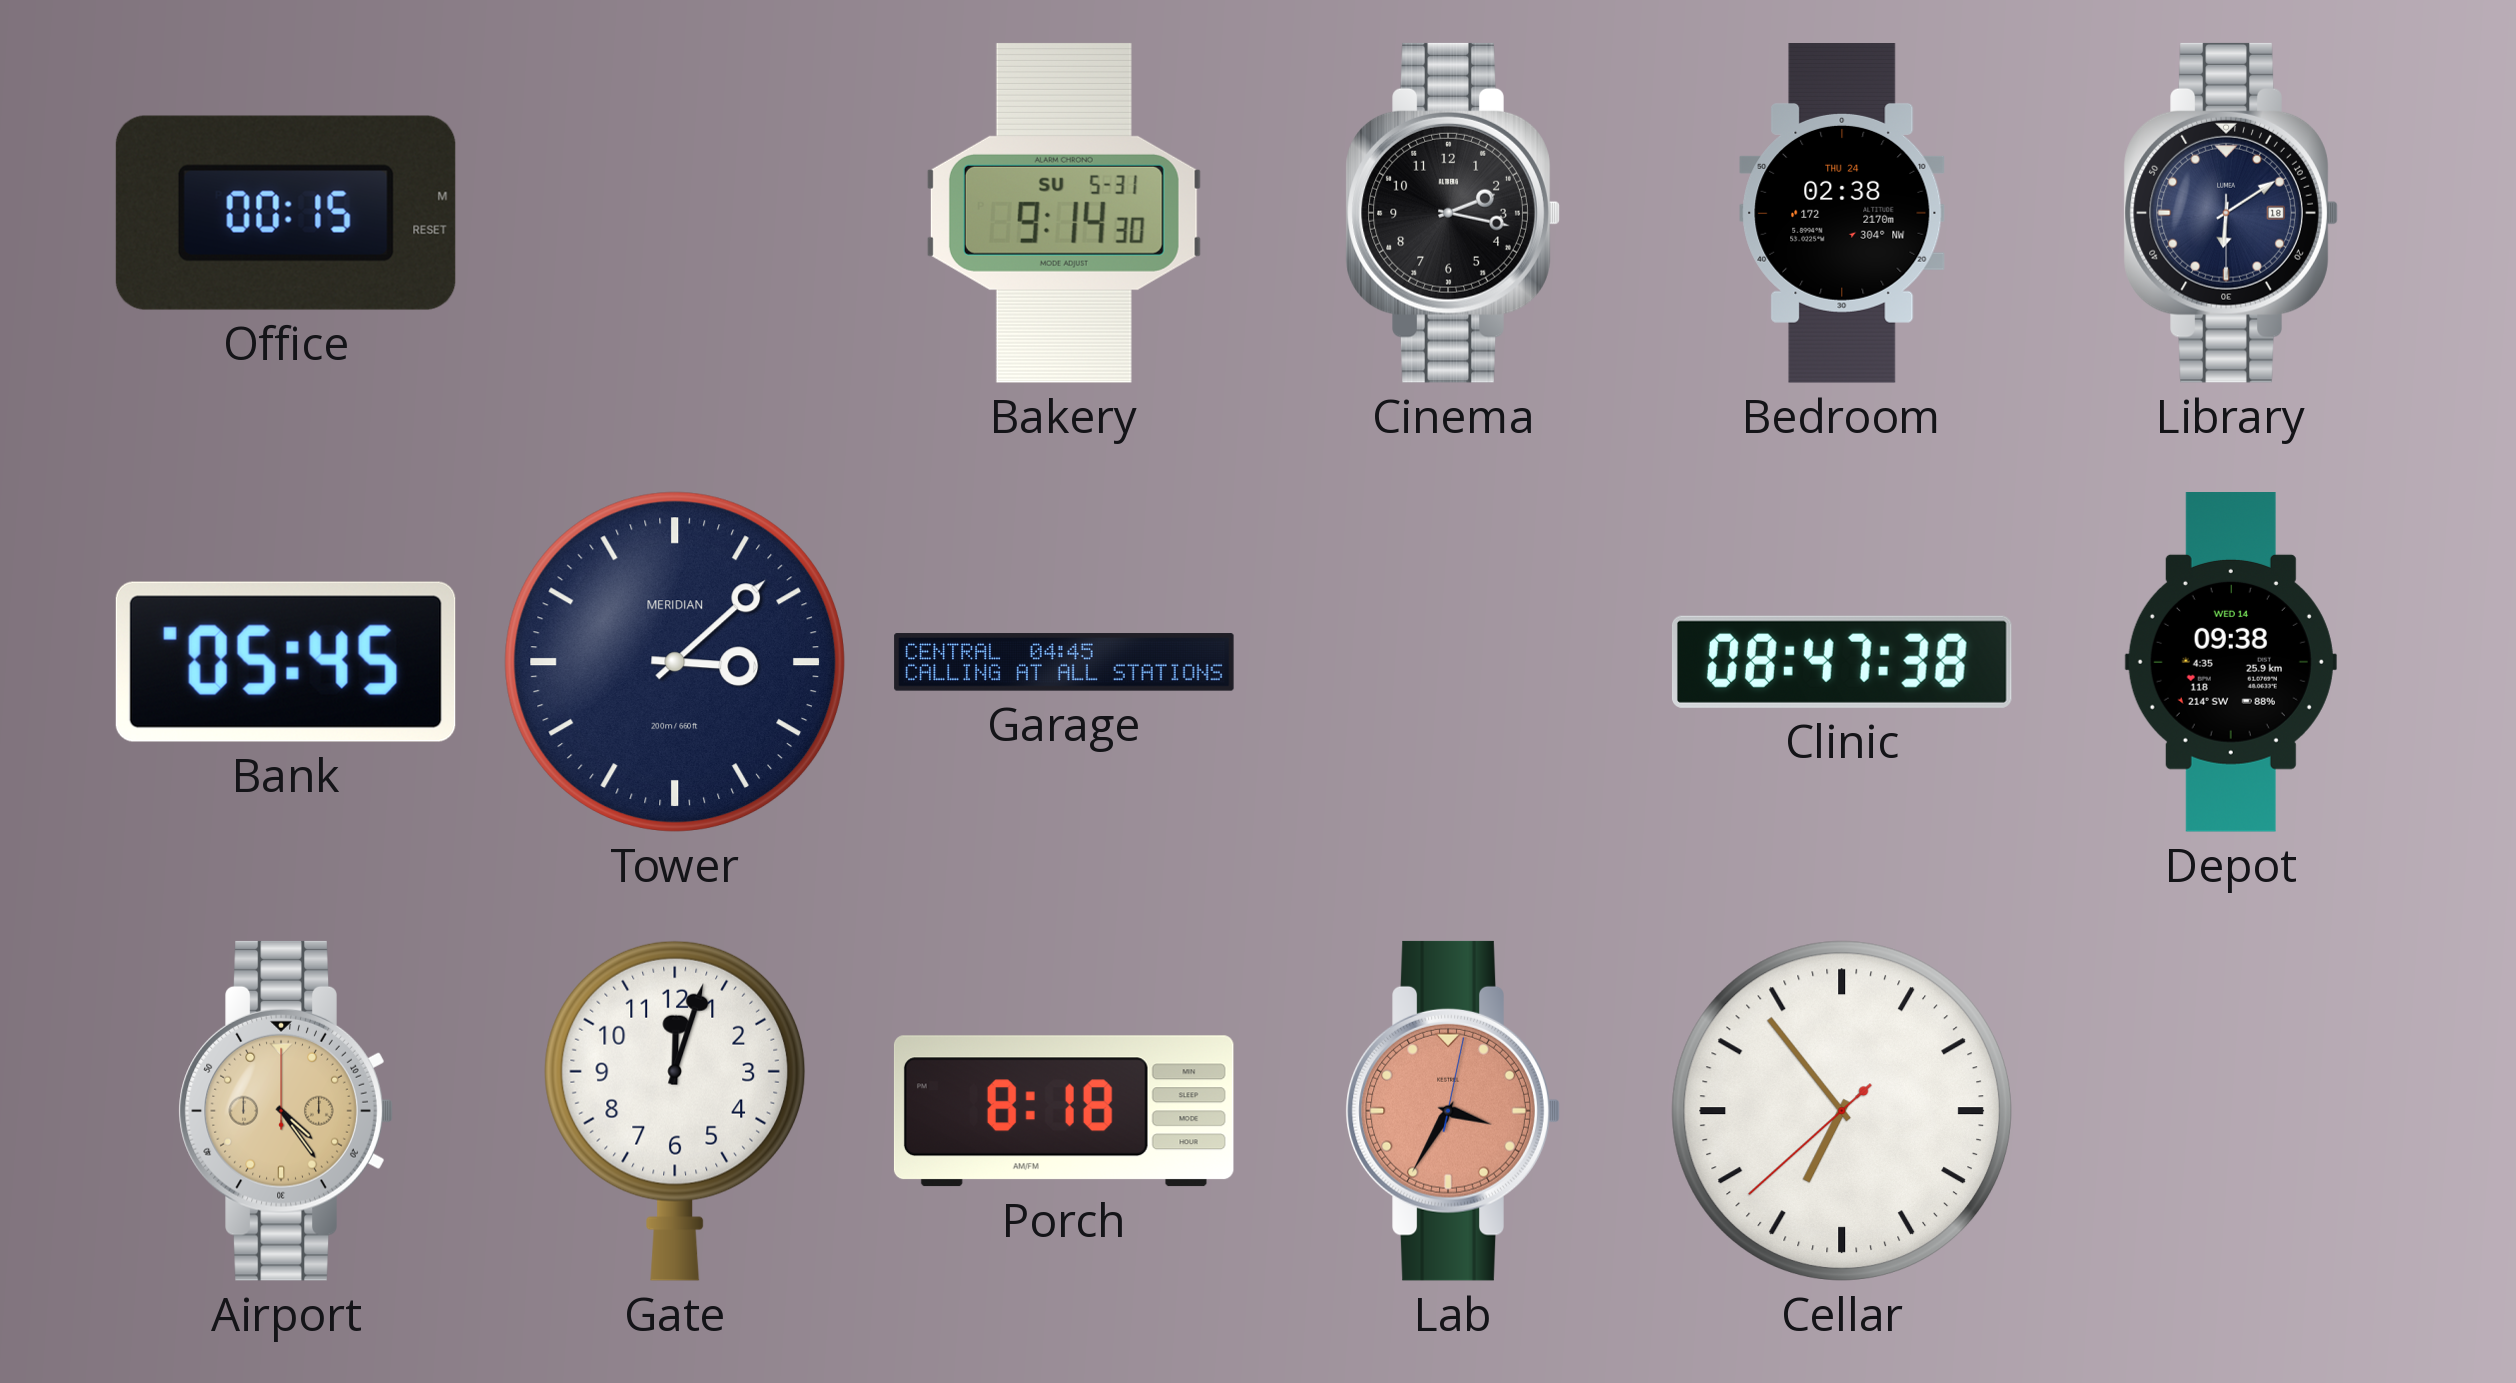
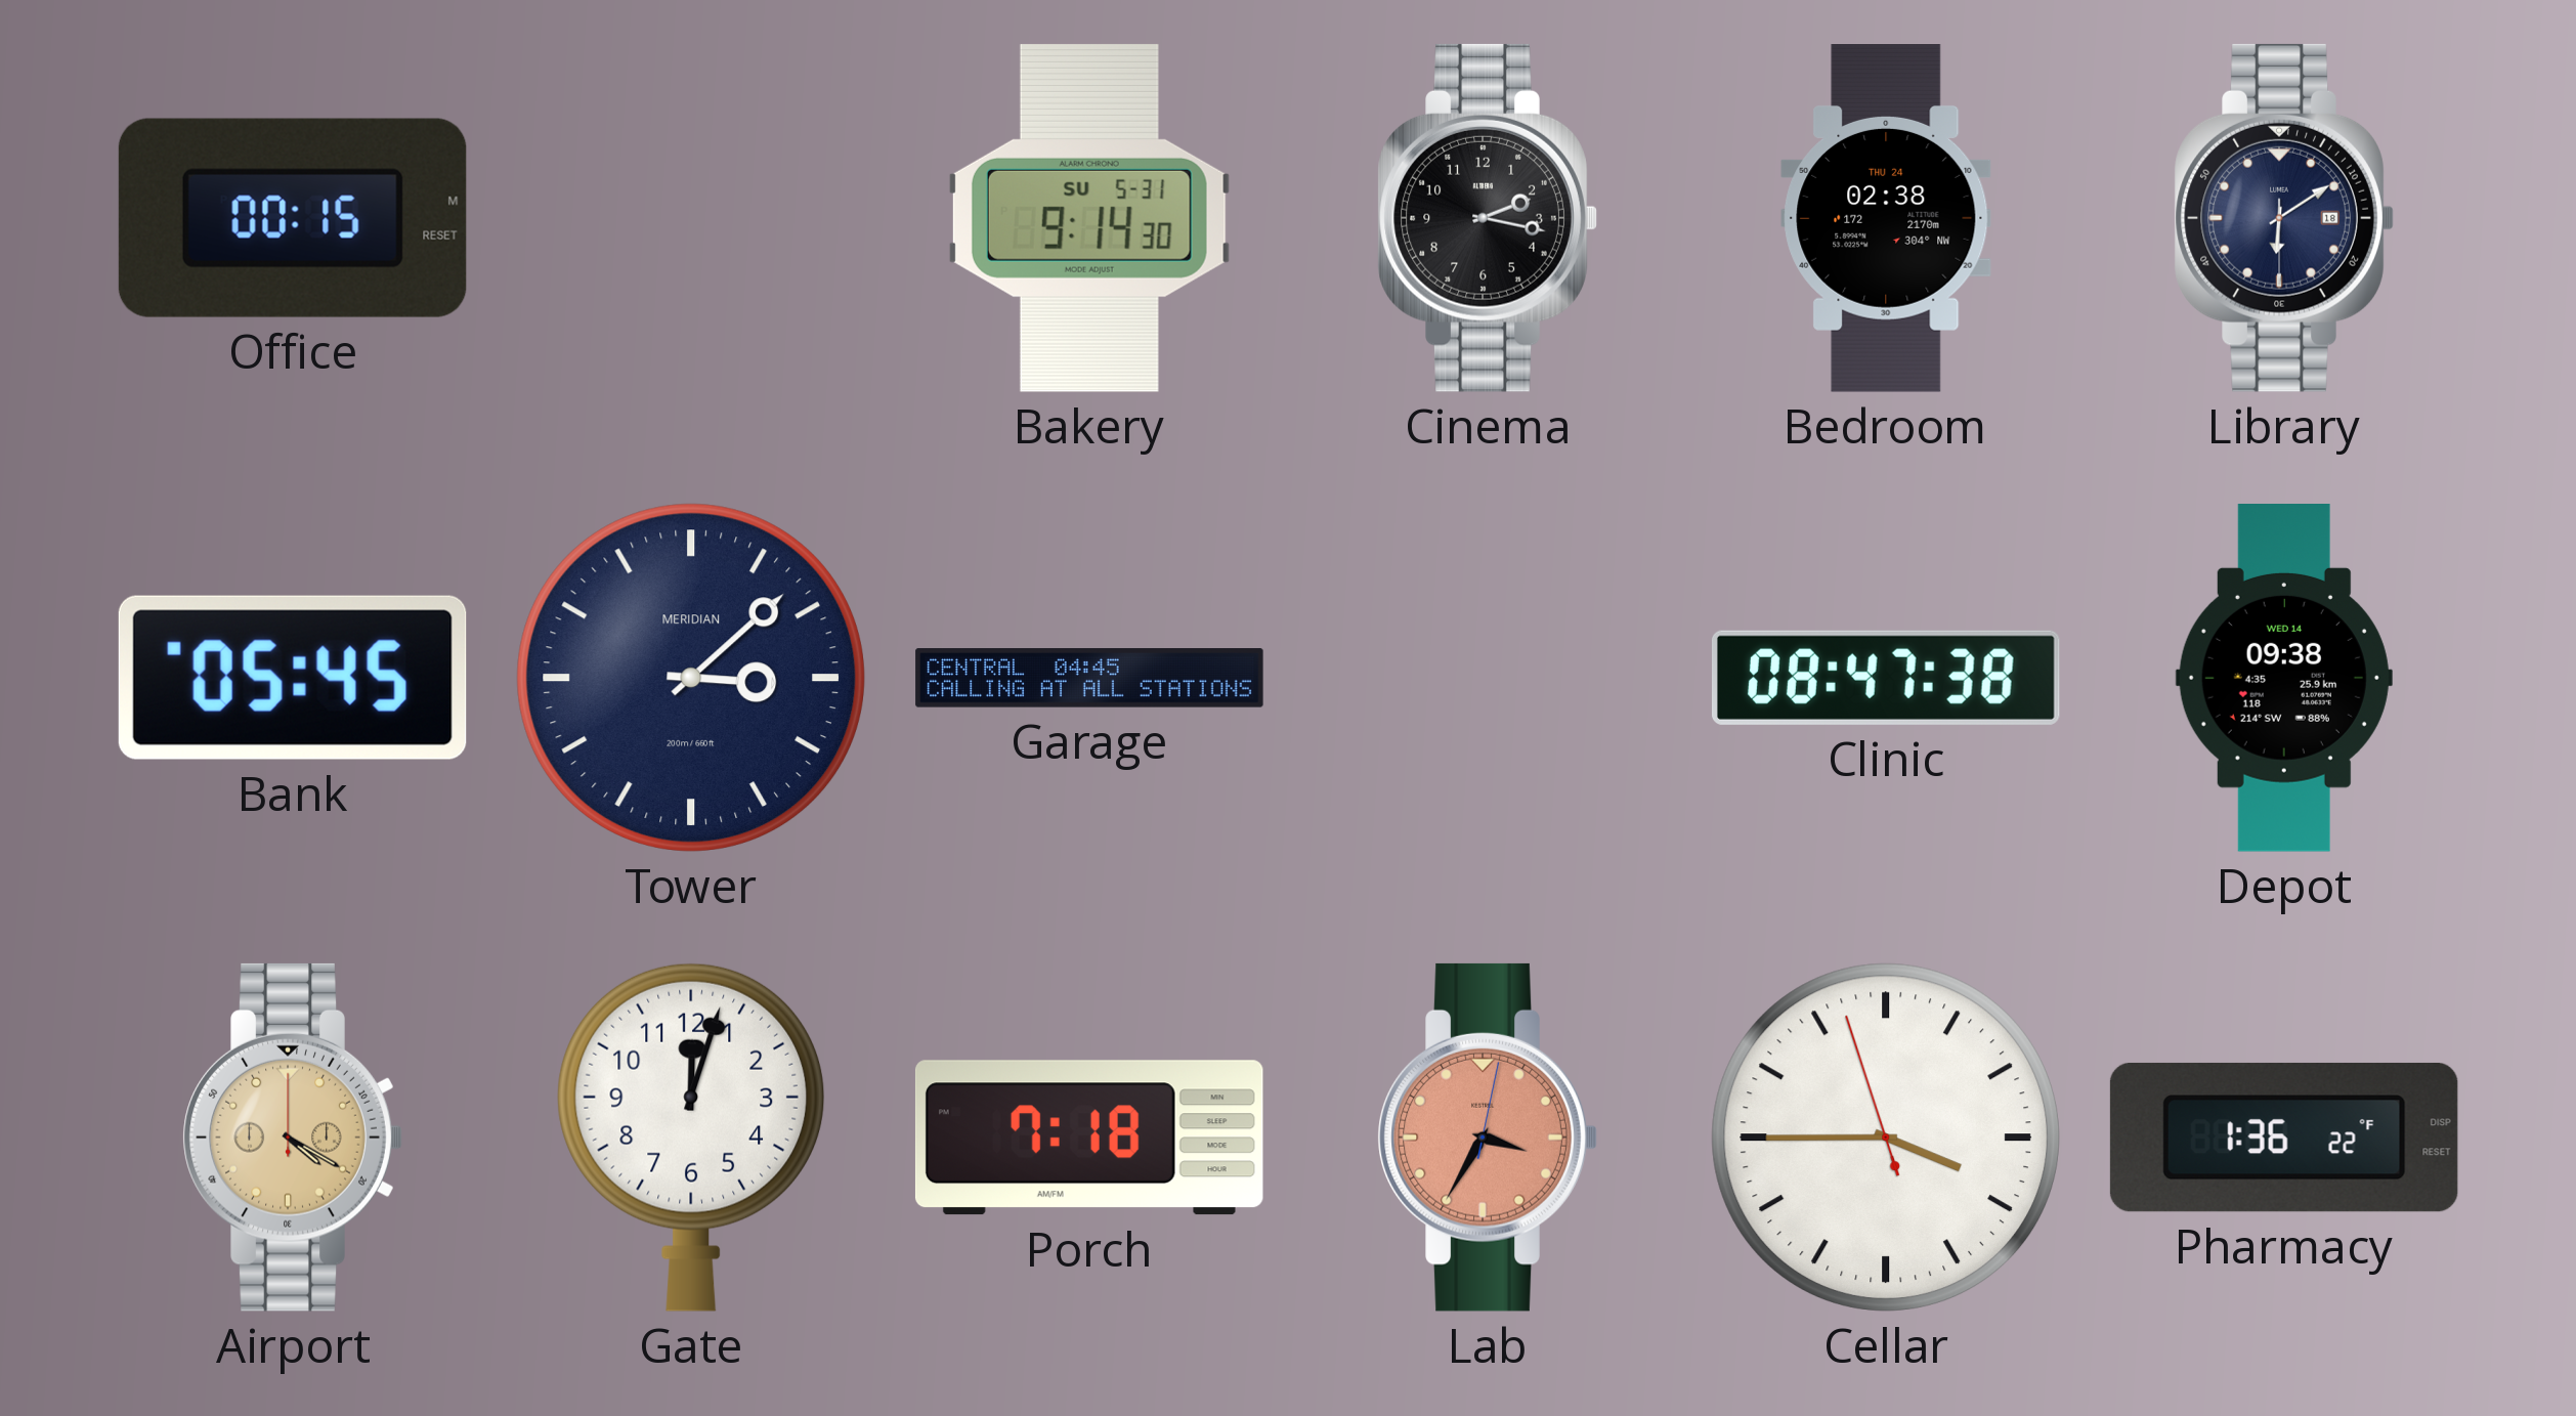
Airport: 4:24 -> 4:20
Porch: 8:18 -> 7:18
Cellar: 6:53 -> 3:44
Pharmacy: none -> 1:36
